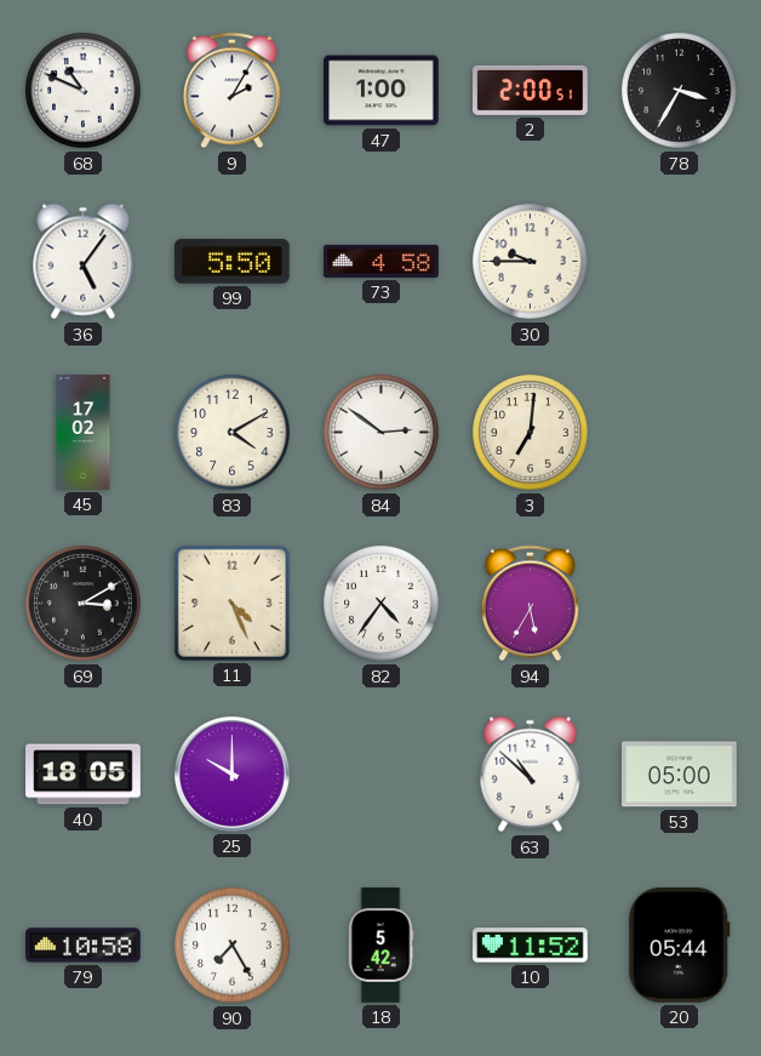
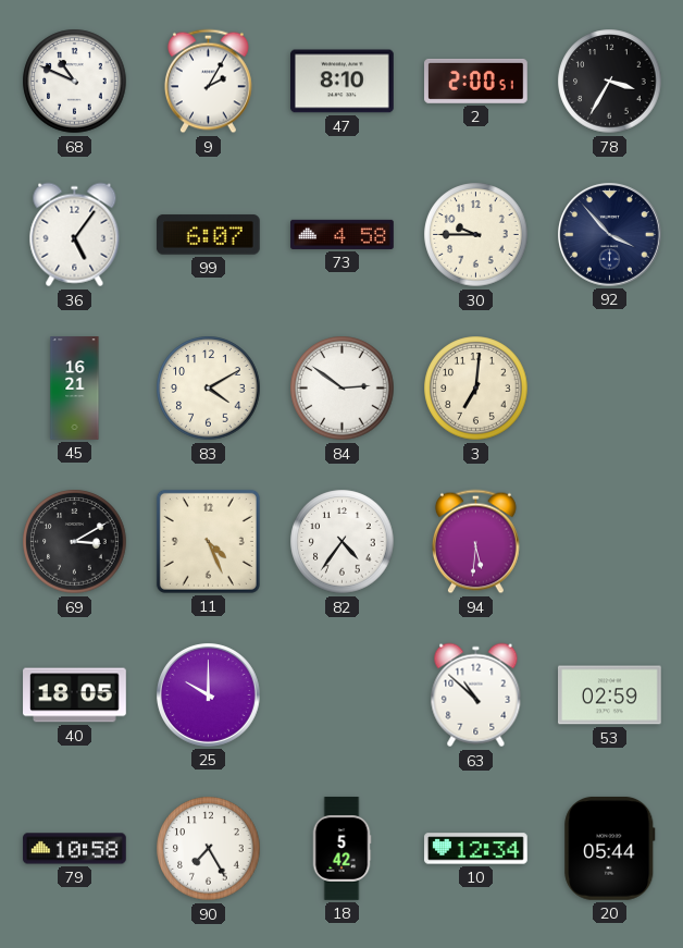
47: 1:00 -> 8:10
99: 5:50 -> 6:07
92: none -> 3:53
45: 17:02 -> 16:21
94: 5:35 -> 5:31
53: 05:00 -> 02:59
10: 11:52 -> 12:34
